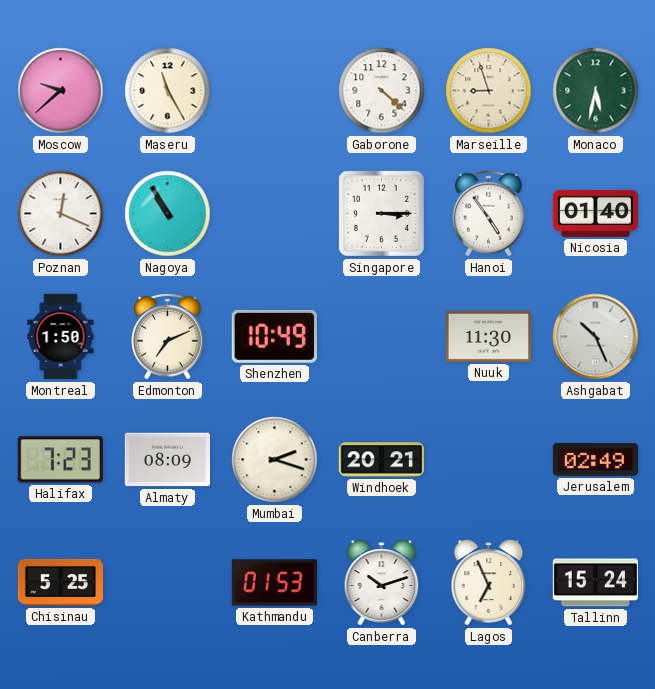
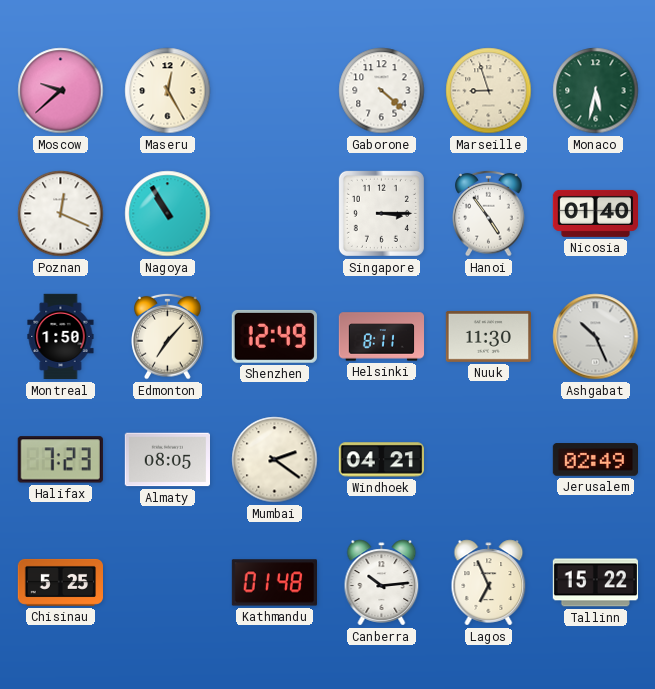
Maseru: 11:25 -> 12:25
Edmonton: 7:11 -> 7:07
Shenzhen: 10:49 -> 12:49
Helsinki: none -> 8:11
Almaty: 08:09 -> 08:05
Mumbai: 2:18 -> 2:21
Windhoek: 20:21 -> 04:21
Kathmandu: 01:53 -> 01:48
Canberra: 10:12 -> 10:14
Tallinn: 15:24 -> 15:22
